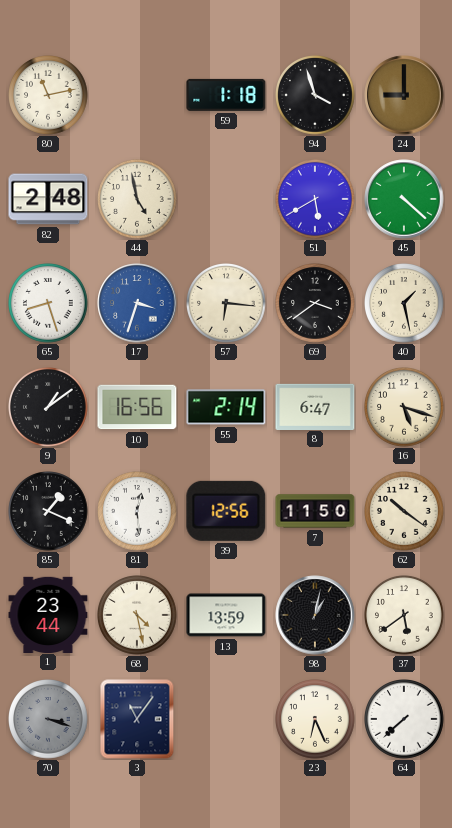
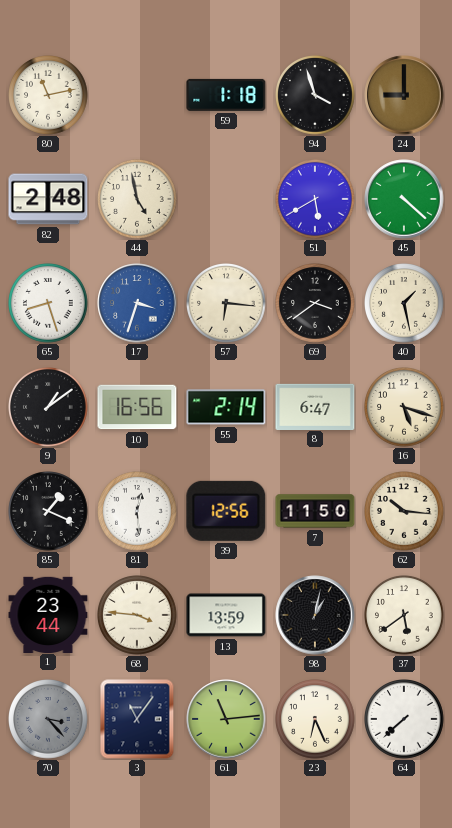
62: 10:21 -> 10:16
68: 4:28 -> 3:46
70: 3:18 -> 3:23
61: none -> 11:14
